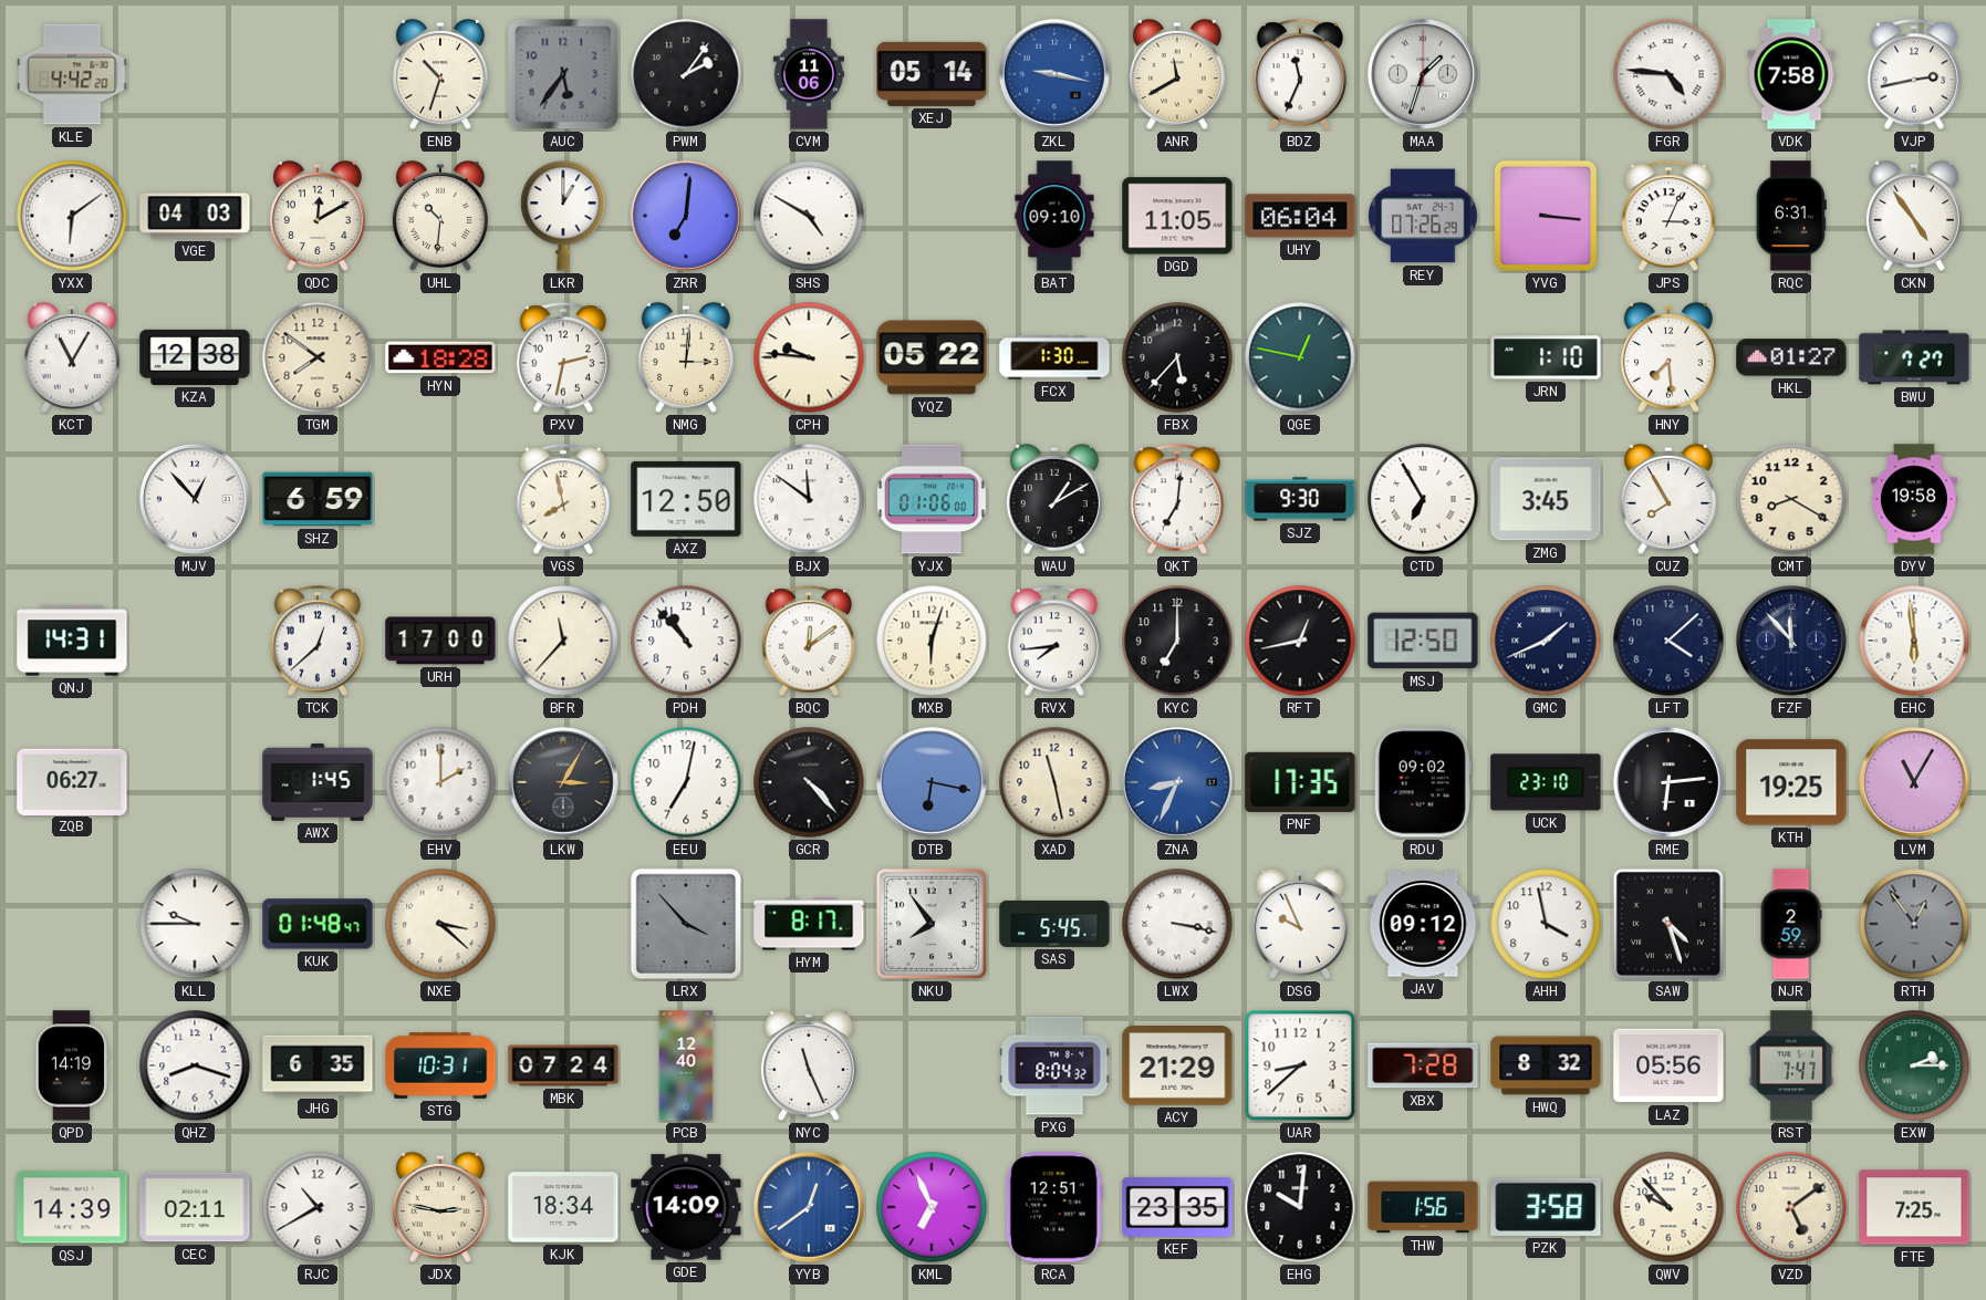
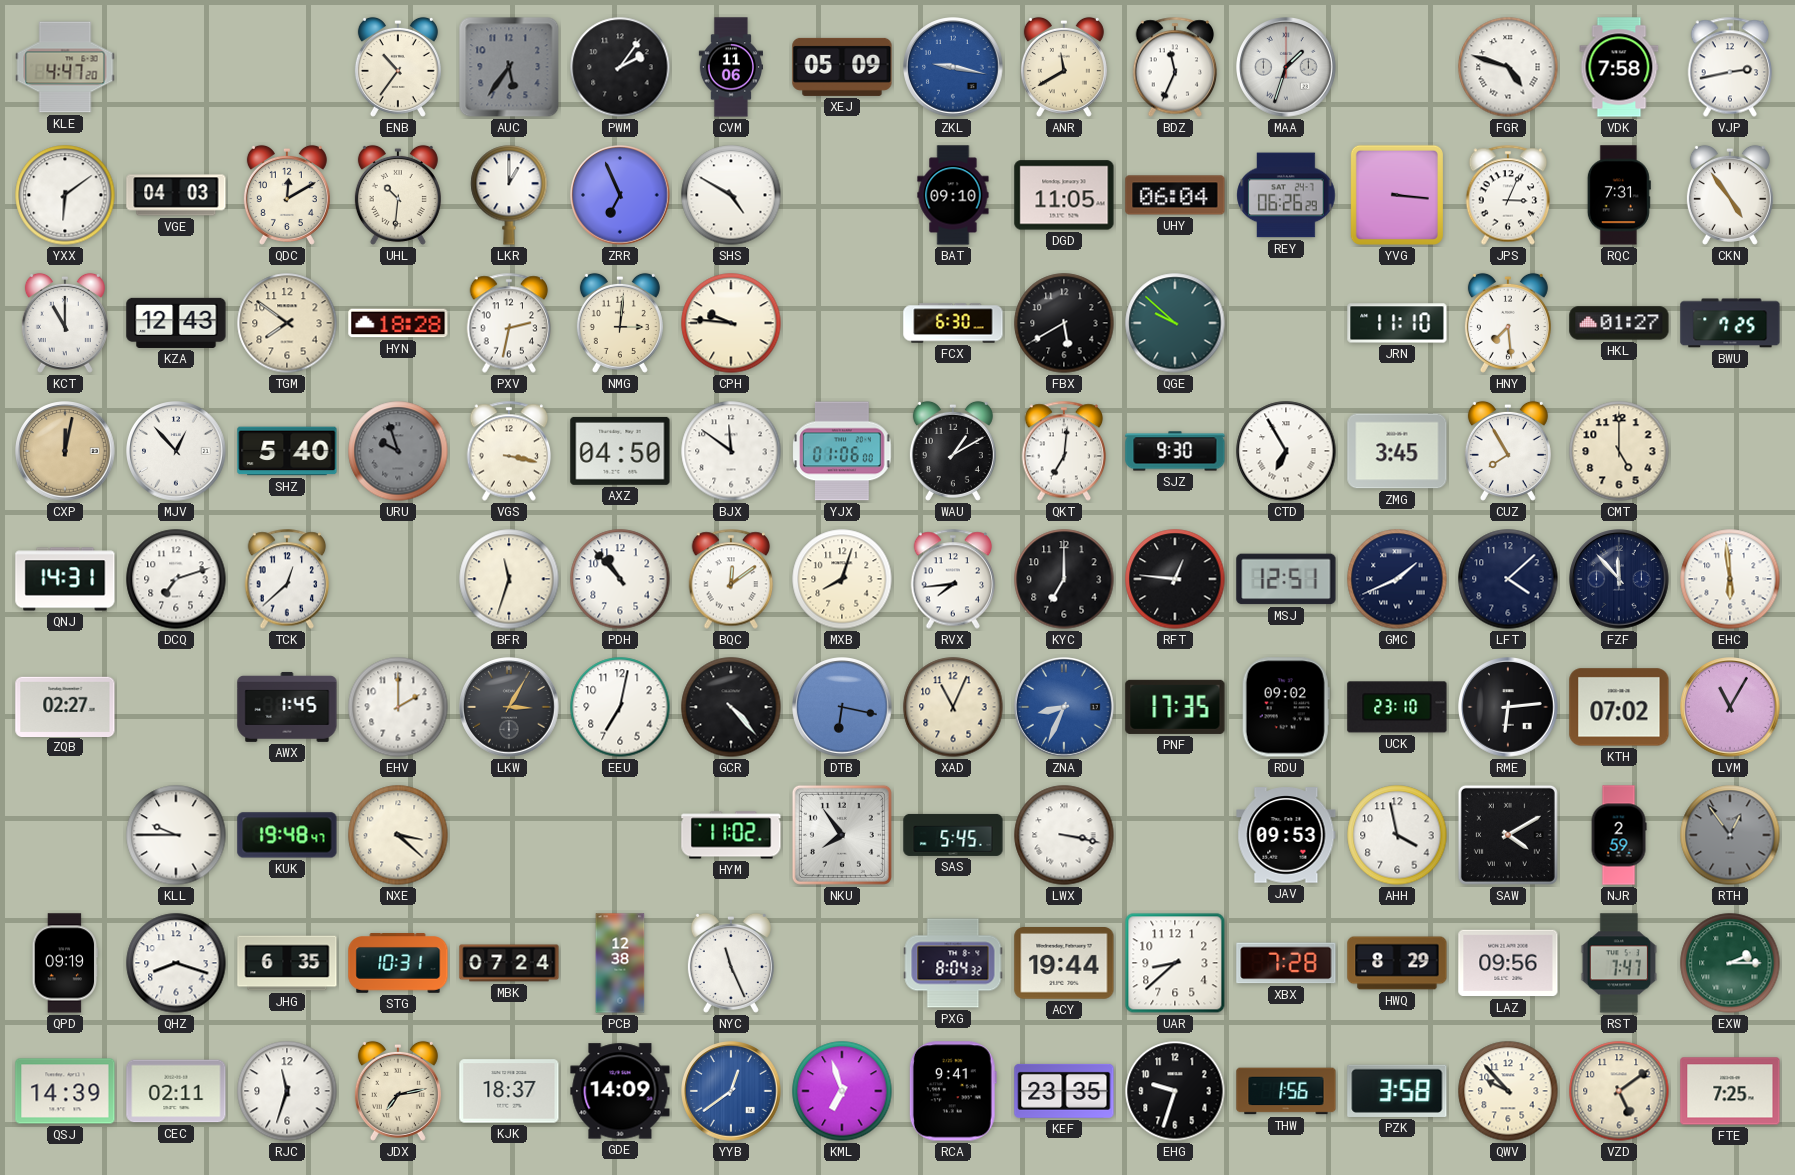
KLE: 4:42 -> 4:47
ENB: 10:33 -> 10:36
XEJ: 05:14 -> 05:09
FGR: 4:46 -> 4:48
ZRR: 7:01 -> 6:56
REY: 07:26 -> 06:26
RQC: 6:31 -> 7:31
KCT: 11:05 -> 11:00
KZA: 12:38 -> 12:43
YQZ: 05:22 -> none
FCX: 1:30 -> 6:30
FBX: 5:37 -> 5:40
QGE: 12:47 -> 9:52
JRN: 1:10 -> 11:10
BWU: 7:27 -> 7:25
CXP: none -> 12:02
SHZ: 6:59 -> 5:40
URU: none -> 9:57
VGS: 7:58 -> 3:17
AXZ: 12:50 -> 04:50
CMT: 8:20 -> 5:00
DYV: 19:58 -> none
DCQ: none -> 7:12
URH: 17:00 -> none
BFR: 11:37 -> 11:33
MXB: 6:03 -> 8:03
RFT: 12:43 -> 12:46
MSJ: 12:50 -> 12:51
ZQB: 06:27 -> 02:27
XAD: 11:28 -> 11:04
KTH: 19:25 -> 07:02
KUK: 01:48 -> 19:48
LRX: 3:53 -> none
HYM: 8:17 -> 11:02
DSG: 9:56 -> none
JAV: 09:12 -> 09:53
SAW: 4:27 -> 4:10
QPD: 14:19 -> 09:19
PCB: 12:40 -> 12:38
ACY: 21:29 -> 19:44
HWQ: 8:32 -> 8:29
LAZ: 05:56 -> 09:56
RJC: 10:40 -> 11:33
JDX: 2:47 -> 7:13
KJK: 18:34 -> 18:37
KML: 6:56 -> 6:57
RCA: 12:51 -> 9:41
EHG: 10:01 -> 9:33
